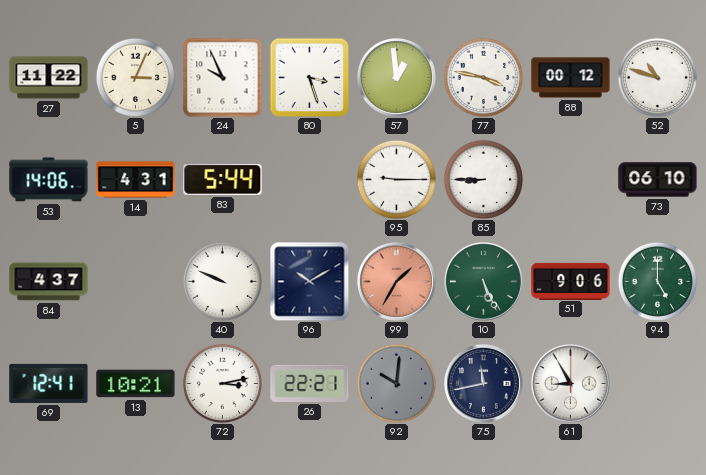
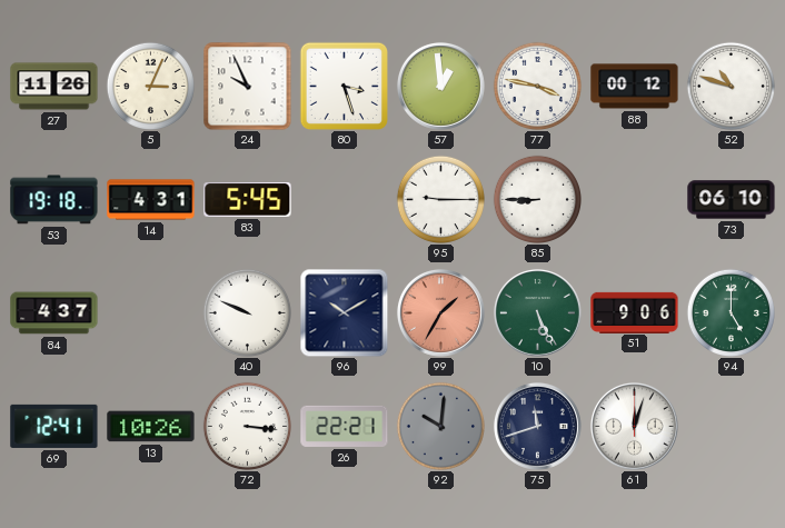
27: 11:22 -> 11:26
53: 14:06 -> 19:18
83: 5:44 -> 5:45
13: 10:21 -> 10:26
72: 3:13 -> 3:16
75: 11:43 -> 11:42
61: 8:55 -> 12:03
